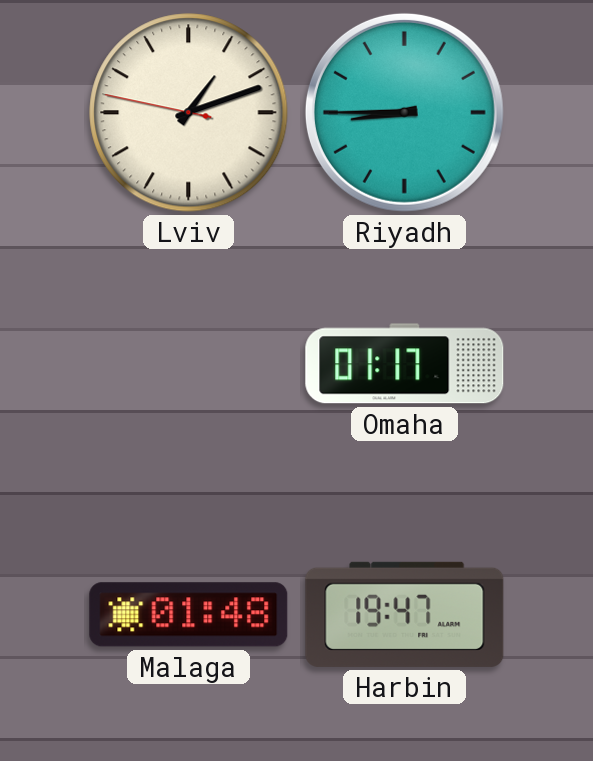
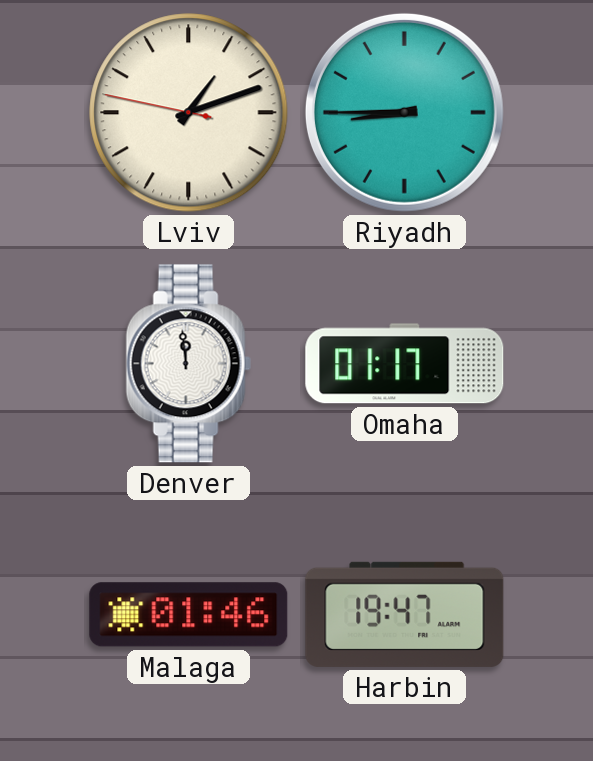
Denver: none -> 11:59
Malaga: 01:48 -> 01:46
